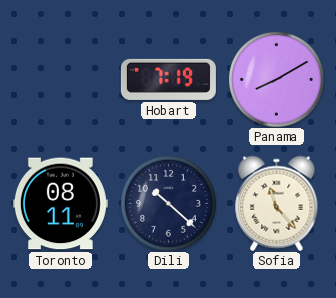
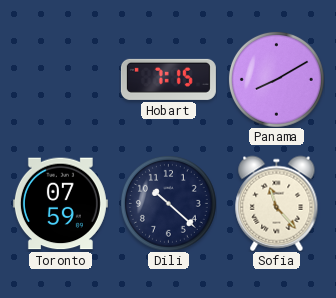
Hobart: 7:19 -> 7:15
Toronto: 08:11 -> 07:59
